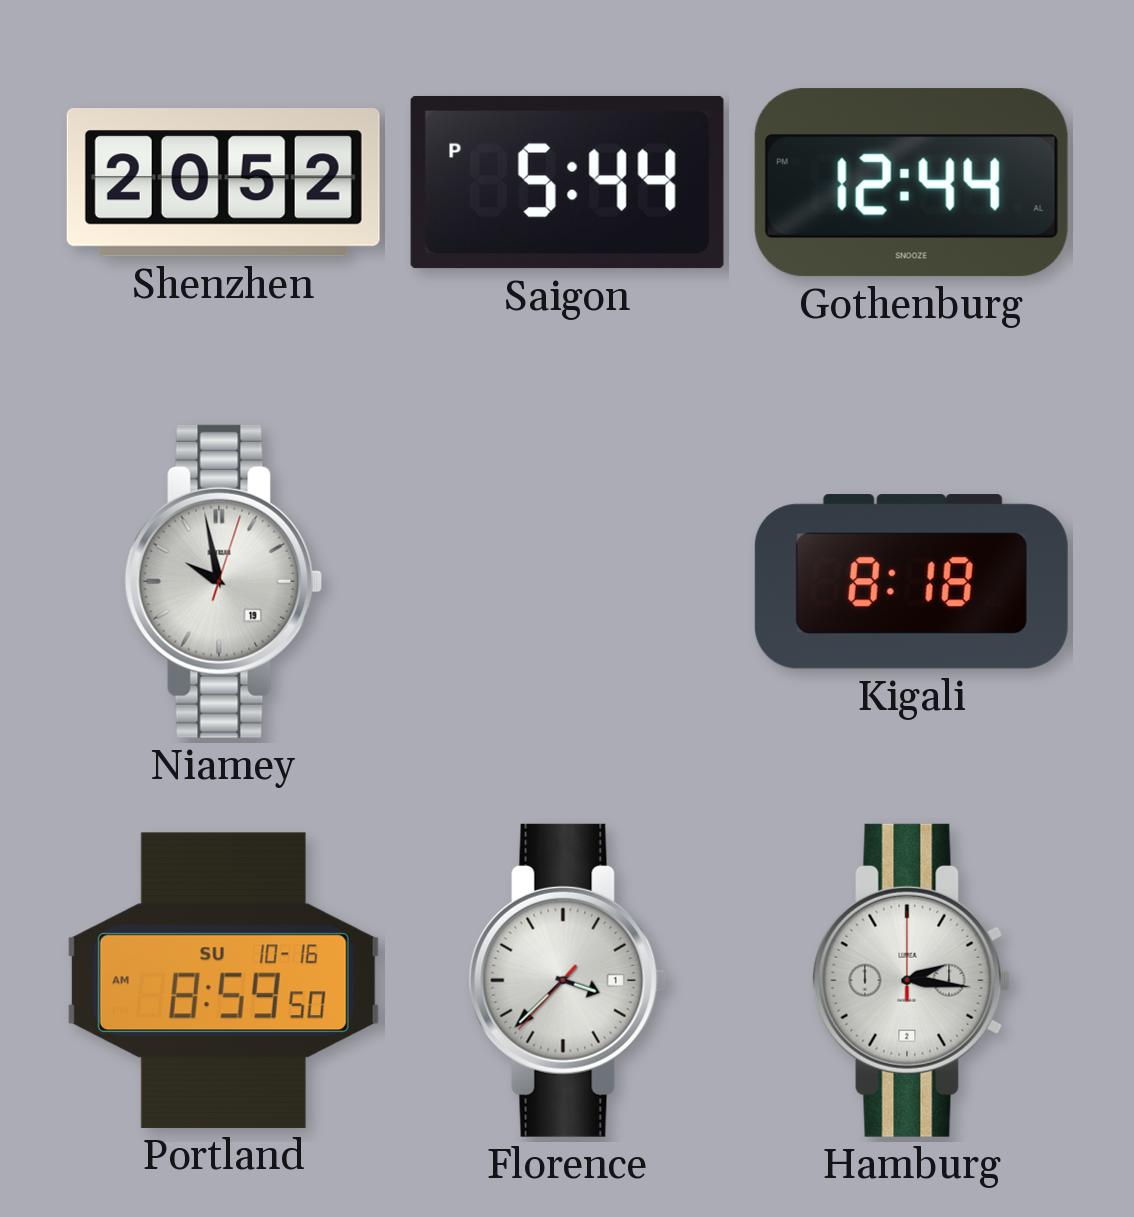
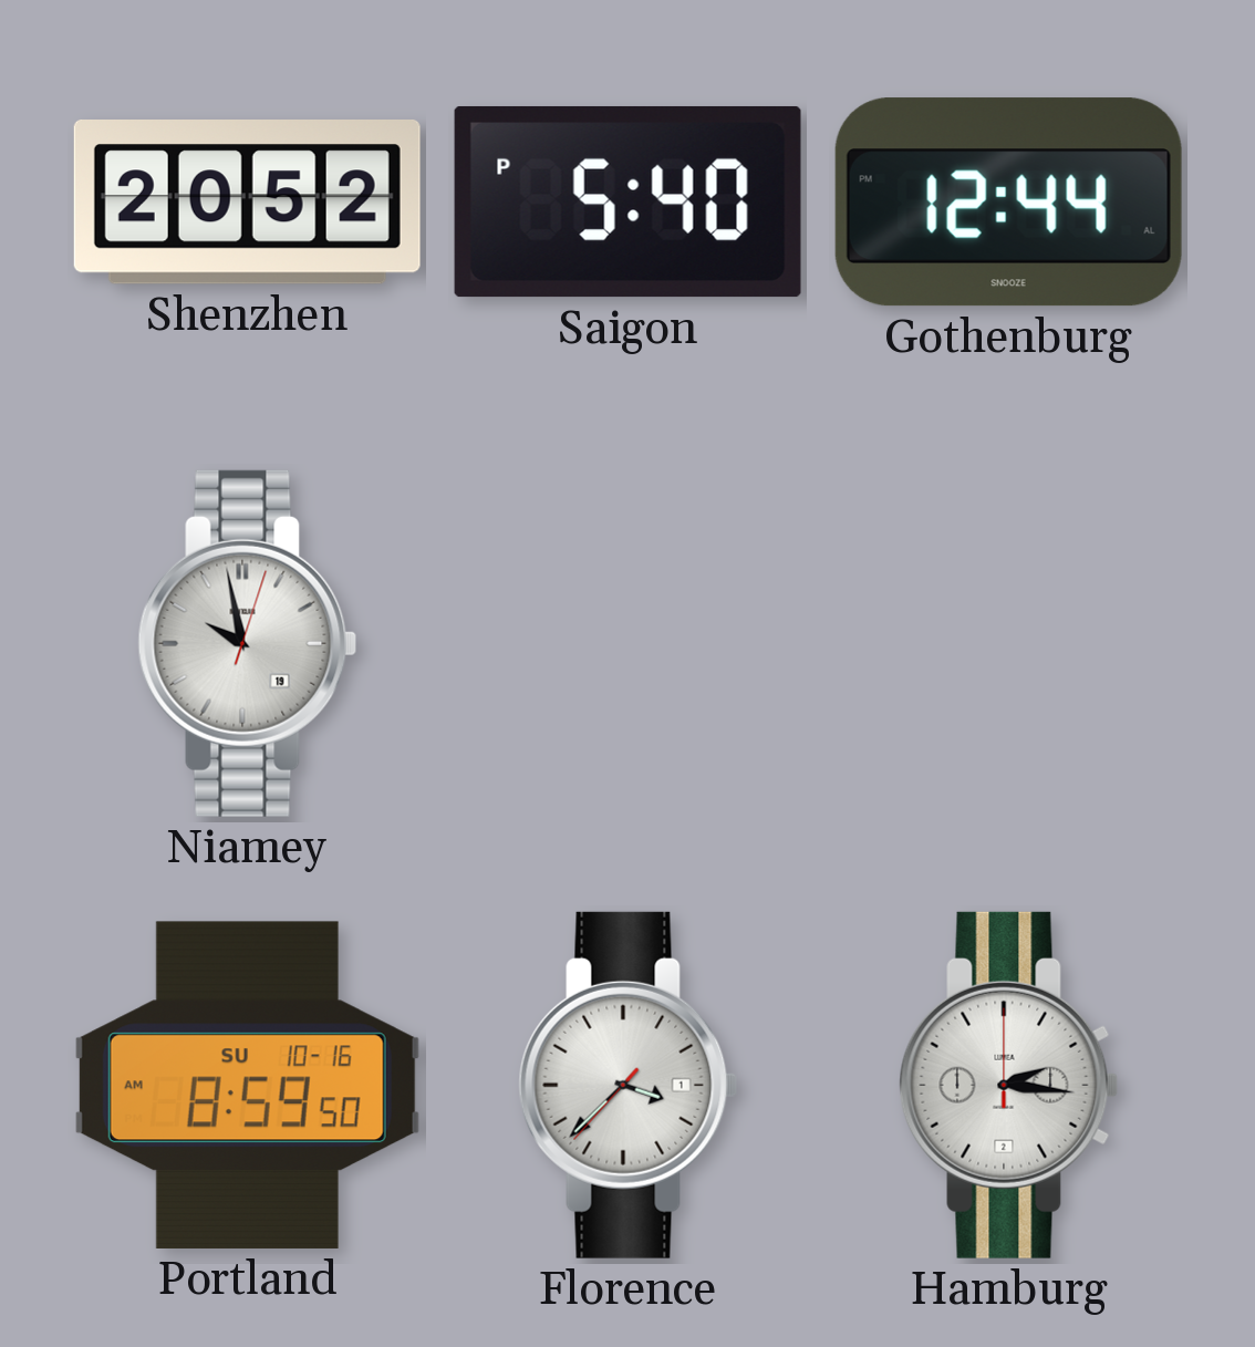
Saigon: 5:44 -> 5:40
Kigali: 8:18 -> none
